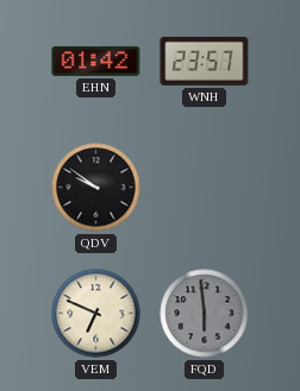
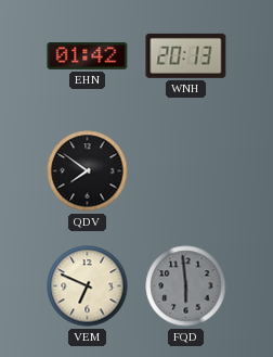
WNH: 23:57 -> 20:13
QDV: 9:51 -> 7:51
